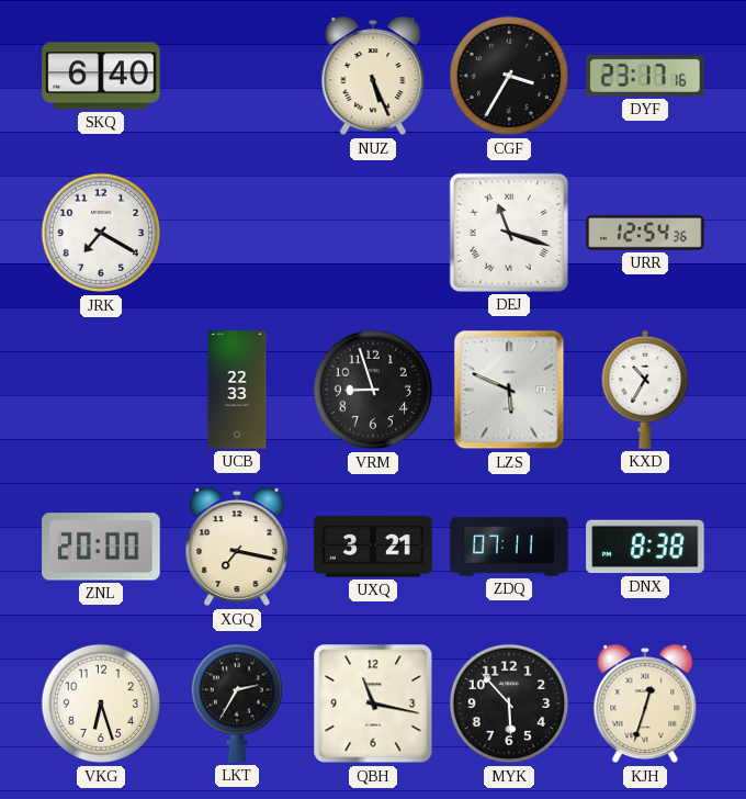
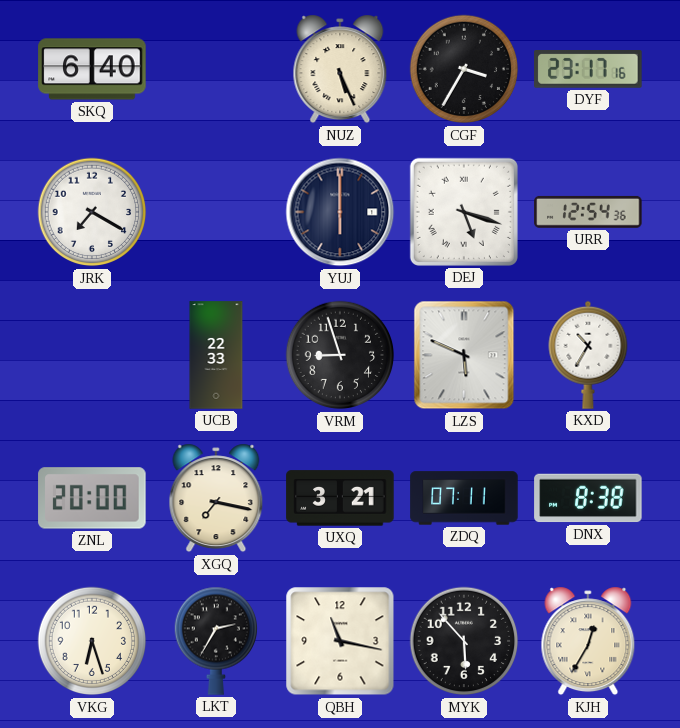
YUJ: none -> 6:00
DEJ: 11:18 -> 5:18
KJH: 12:33 -> 12:35
